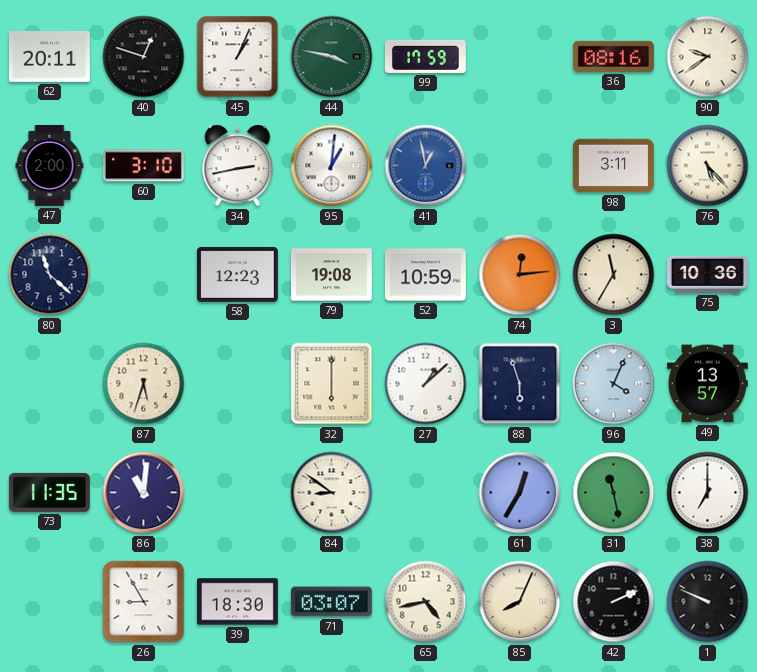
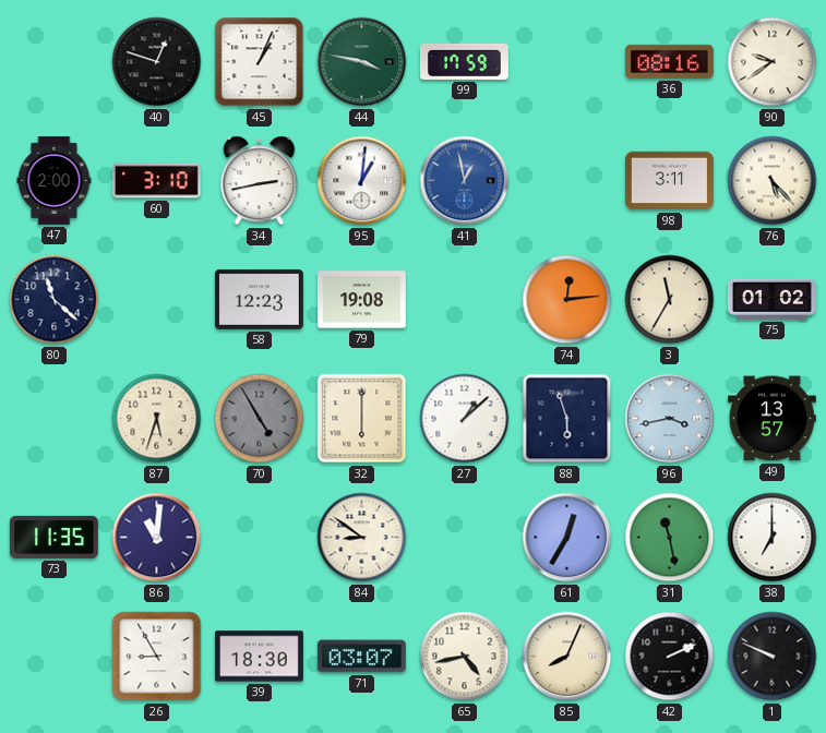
62: 20:11 -> none
52: 10:59 -> none
75: 10:36 -> 01:02
70: none -> 4:55
96: 4:04 -> 3:43
